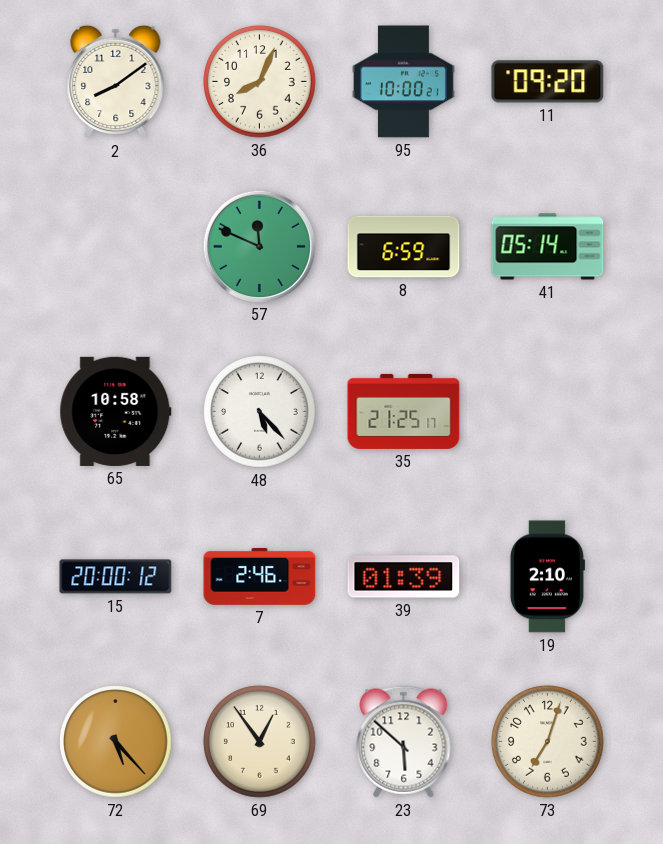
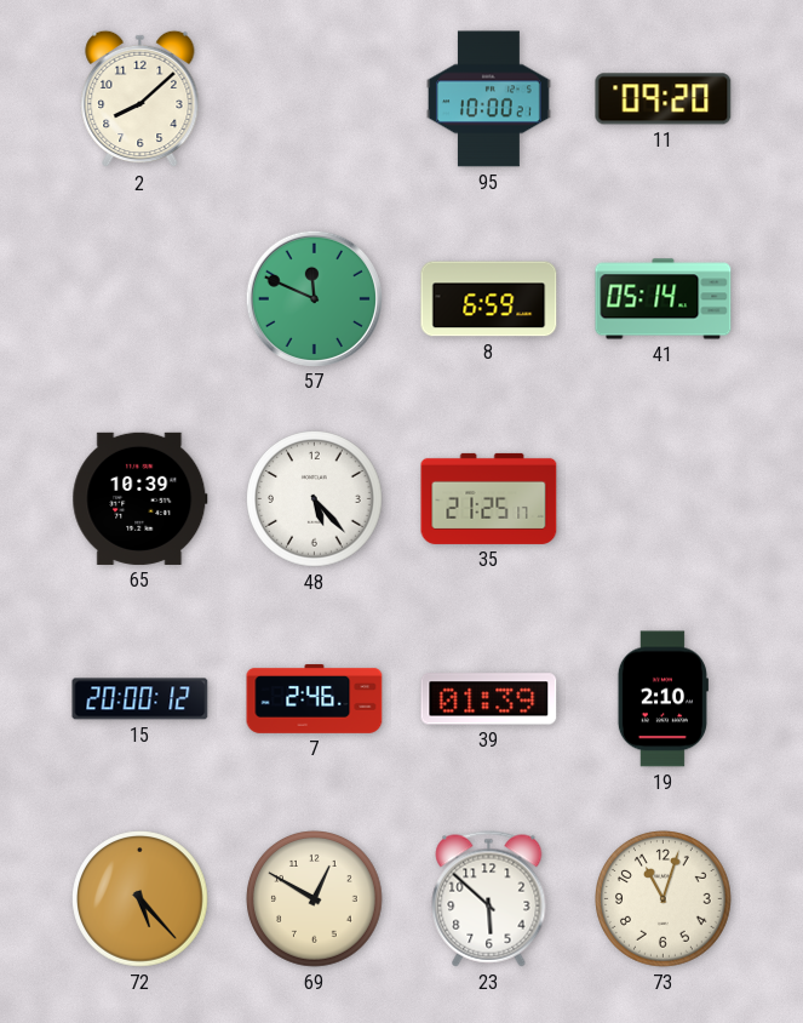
2: 8:09 -> 8:08
36: 8:04 -> none
65: 10:58 -> 10:39
69: 12:54 -> 12:50
73: 7:03 -> 11:03
